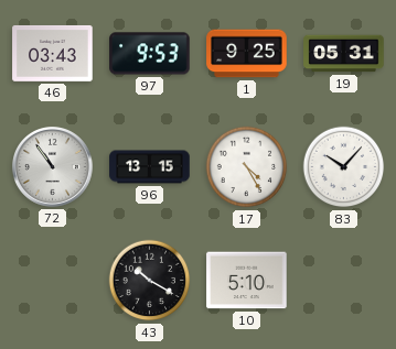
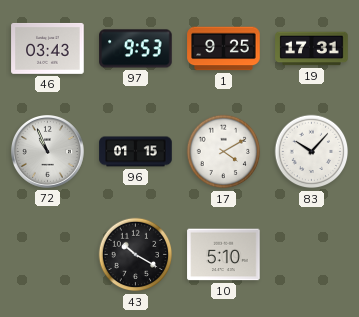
19: 05:31 -> 17:31
72: 10:54 -> 10:56
96: 13:15 -> 01:15
17: 4:25 -> 4:10
